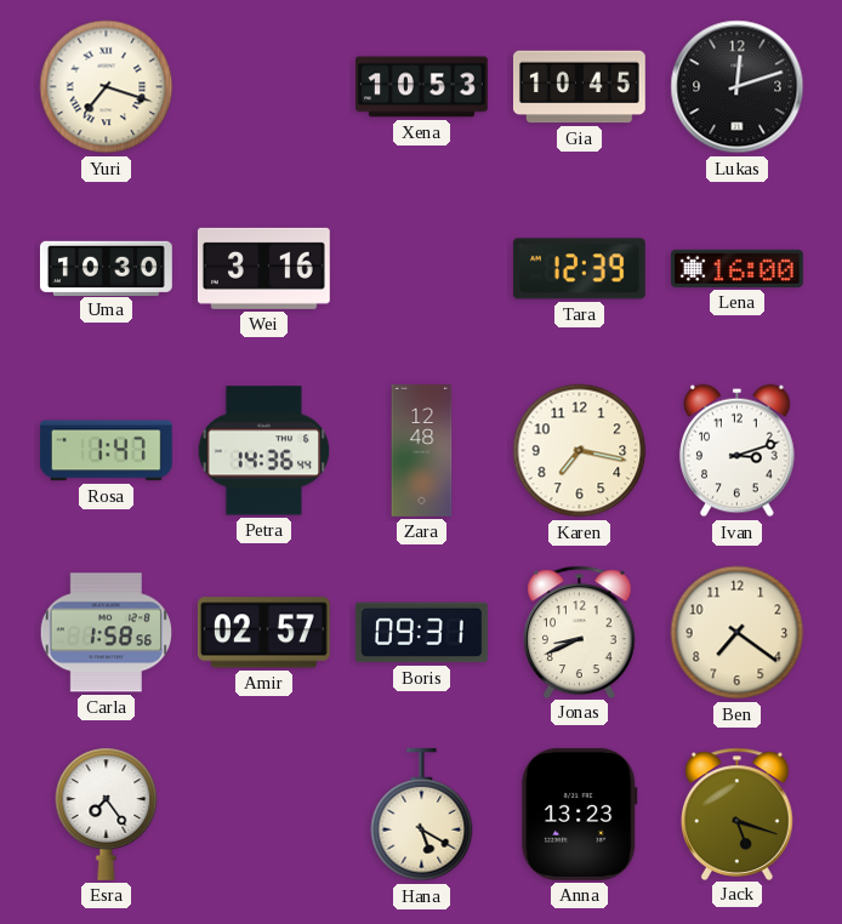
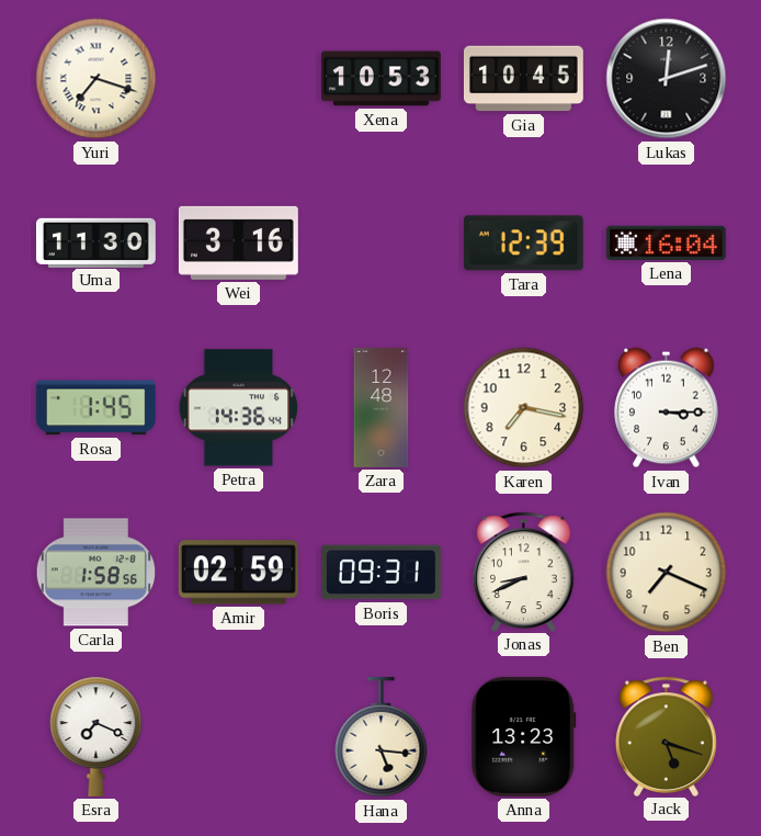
Uma: 10:30 -> 11:30
Lena: 16:00 -> 16:04
Rosa: 1:47 -> 1:45
Ivan: 3:12 -> 3:15
Amir: 02:57 -> 02:59
Ben: 7:21 -> 7:19
Esra: 7:24 -> 7:19
Hana: 5:20 -> 5:16
